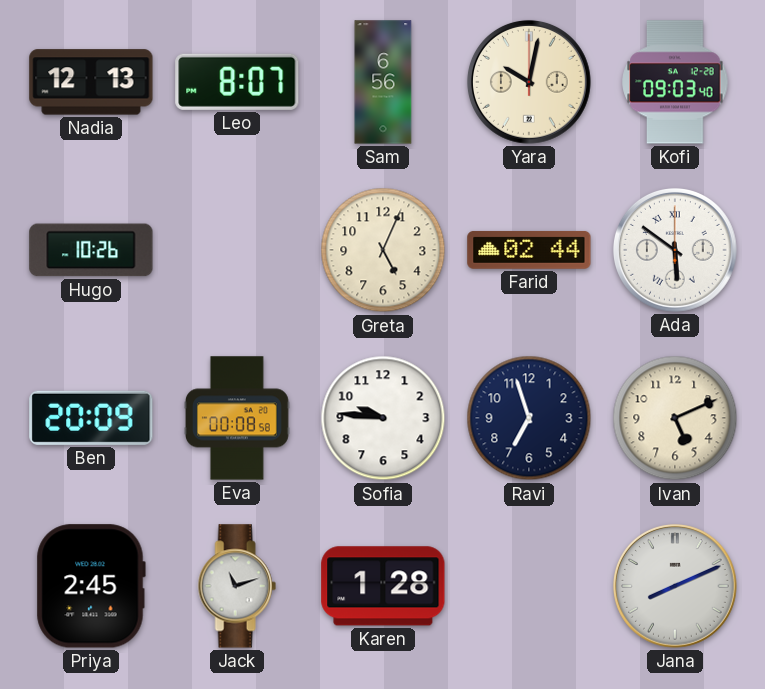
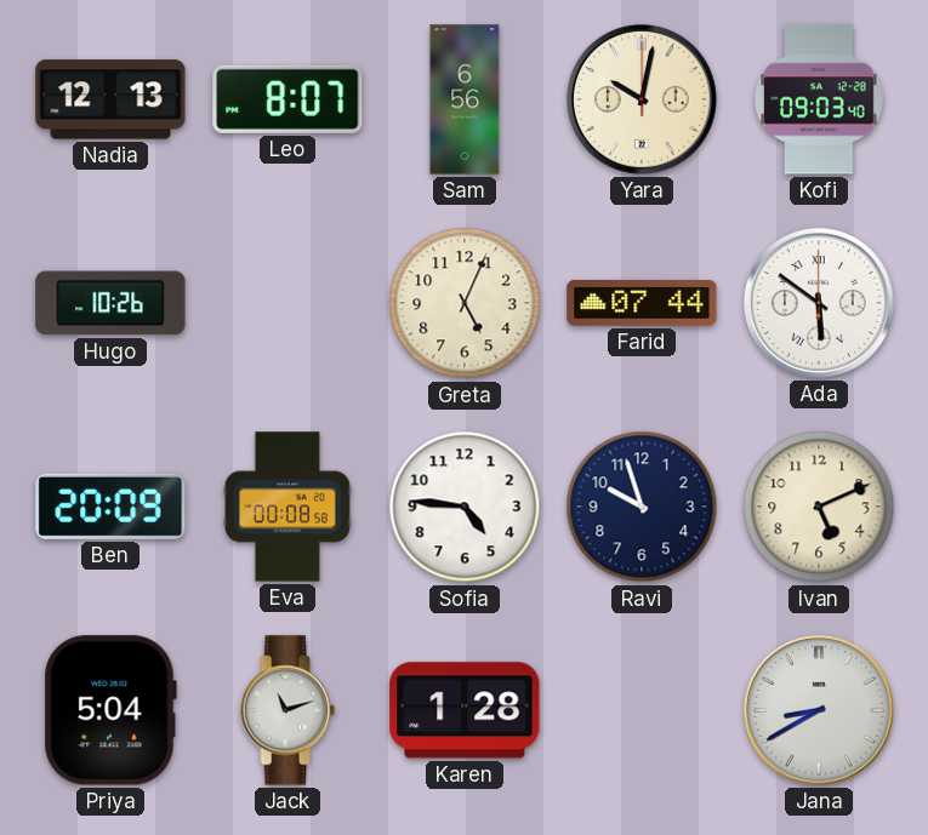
Farid: 02:44 -> 07:44
Sofia: 9:46 -> 4:46
Ravi: 6:57 -> 9:57
Priya: 2:45 -> 5:04
Jana: 8:11 -> 8:40
